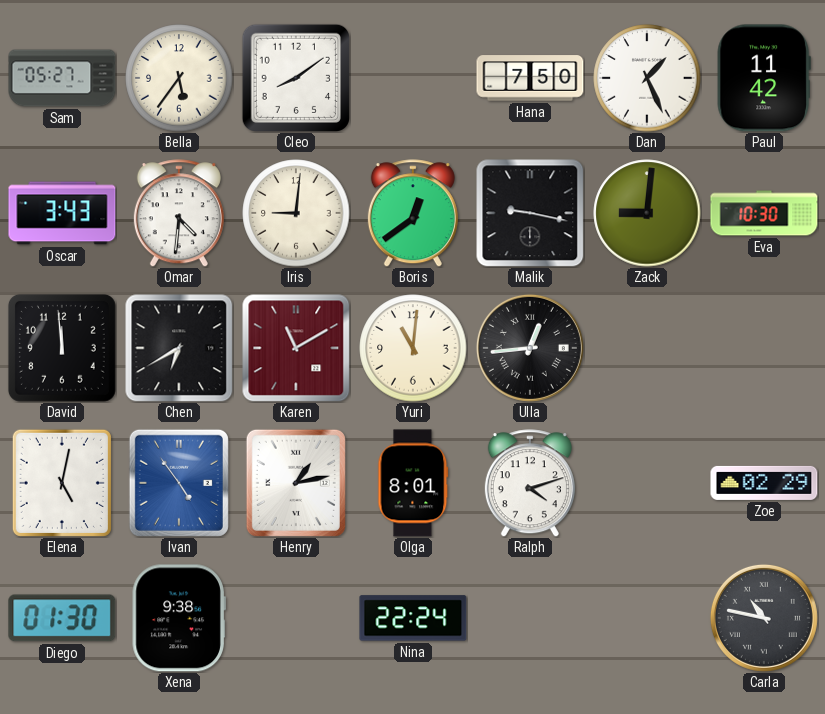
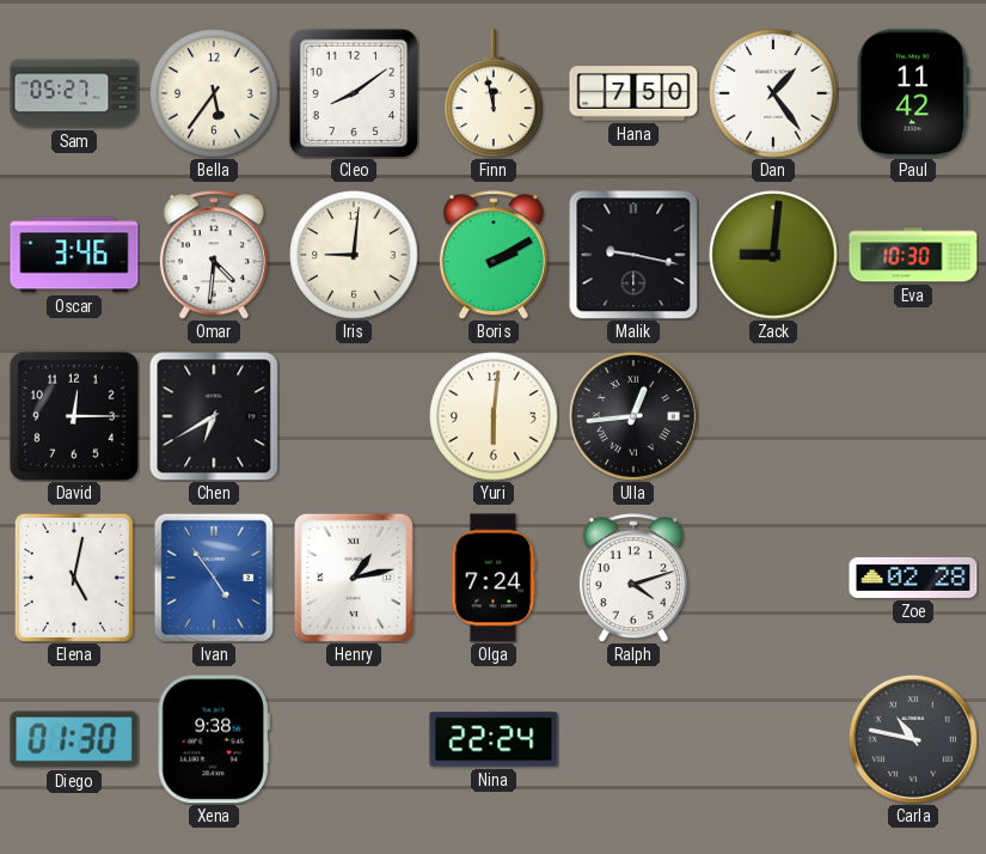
Finn: none -> 11:58
Dan: 1:26 -> 1:24
Oscar: 3:43 -> 3:46
Boris: 12:39 -> 2:10
David: 11:59 -> 12:15
Karen: 11:10 -> none
Yuri: 11:01 -> 6:01
Olga: 8:01 -> 7:24
Zoe: 02:29 -> 02:28
